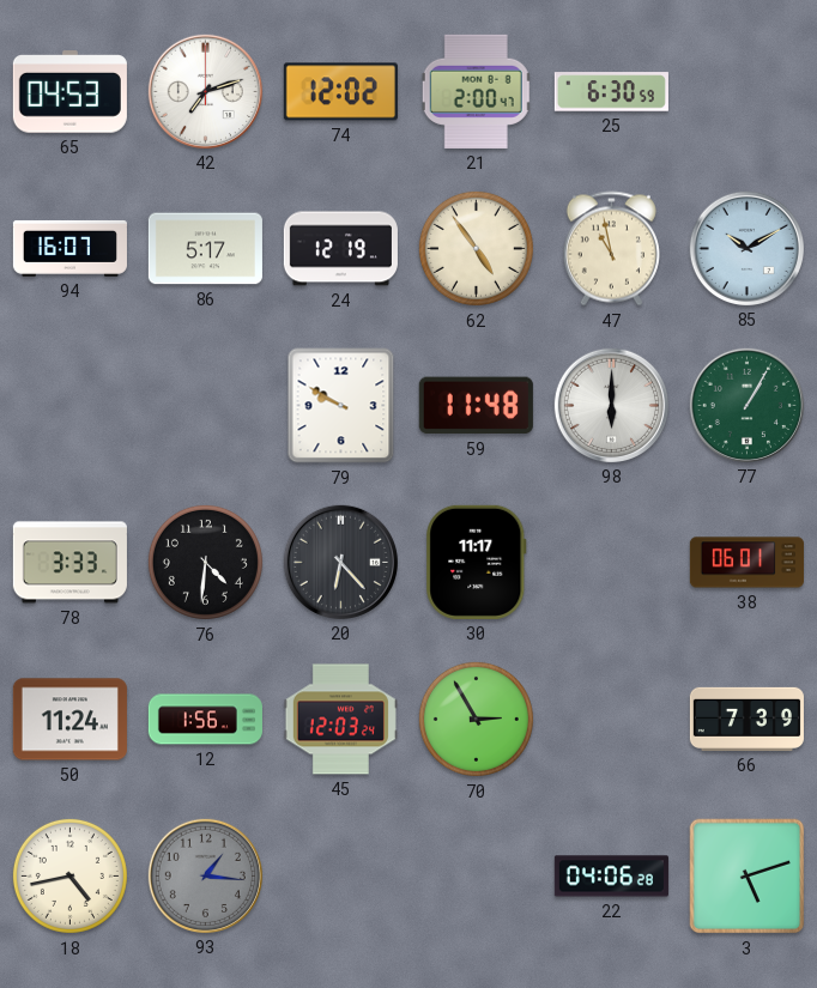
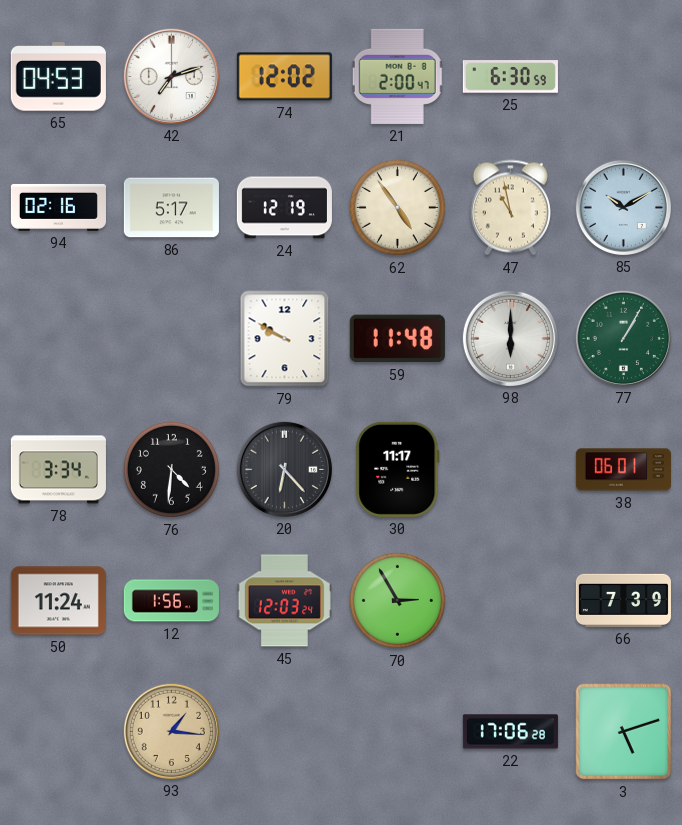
94: 16:07 -> 02:16
78: 3:33 -> 3:34
18: 4:43 -> none
93 dial: grey -> champagne
22: 04:06 -> 17:06
